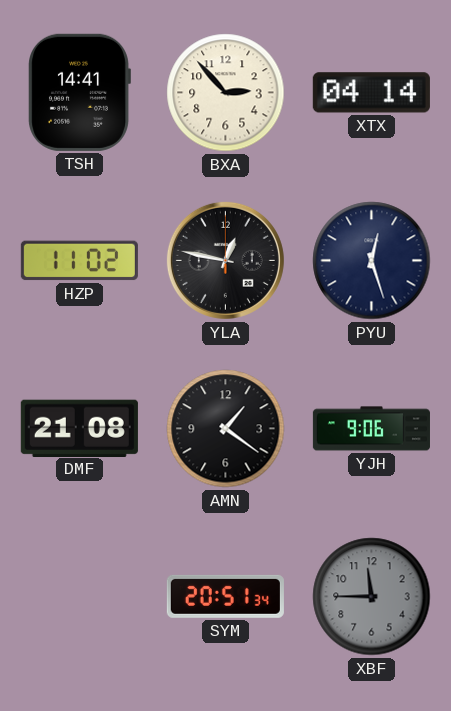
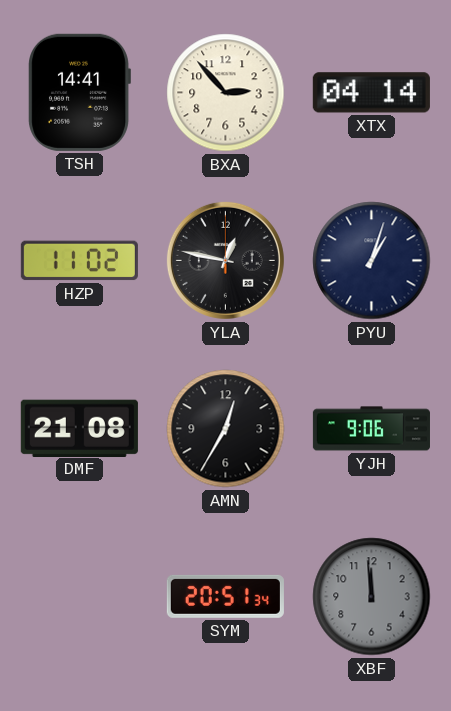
PYU: 12:27 -> 1:03
AMN: 1:21 -> 12:35
XBF: 11:45 -> 11:59
